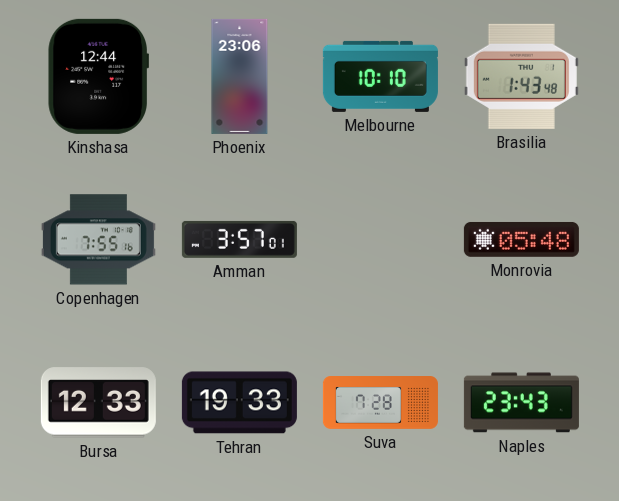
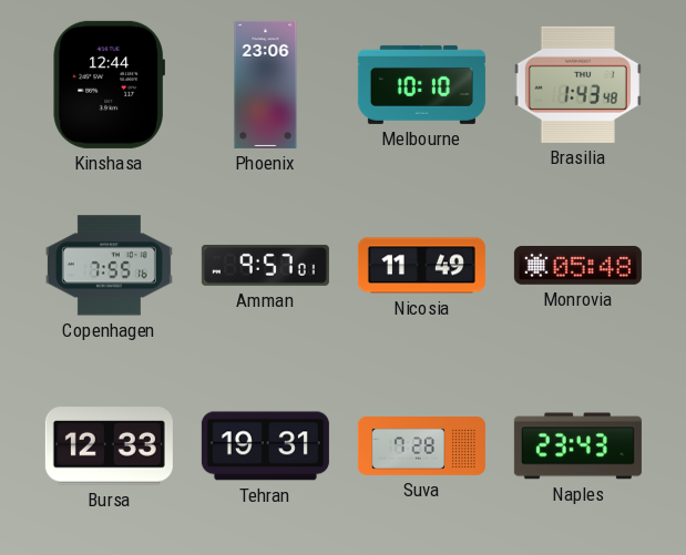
Amman: 3:57 -> 9:57
Nicosia: none -> 11:49
Tehran: 19:33 -> 19:31
